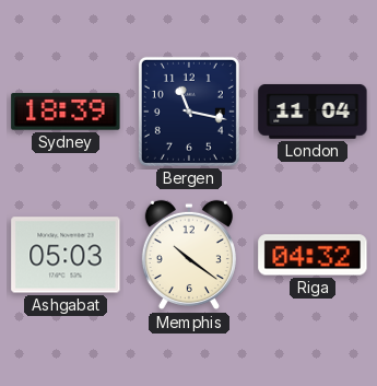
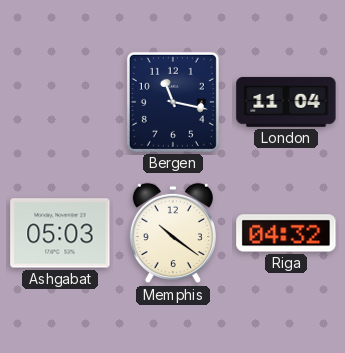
Sydney: 18:39 -> none
